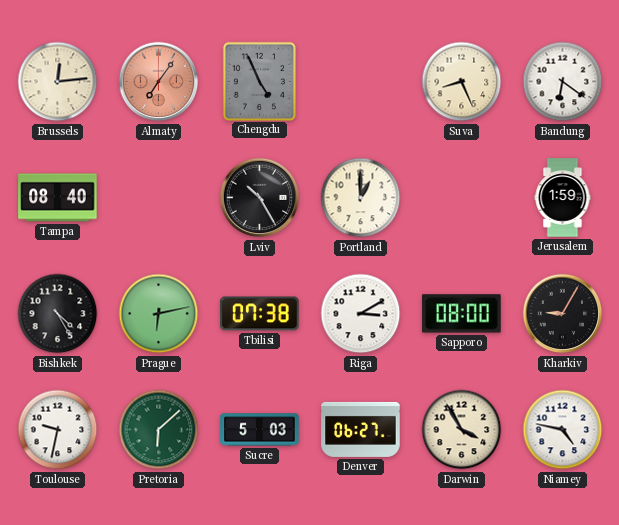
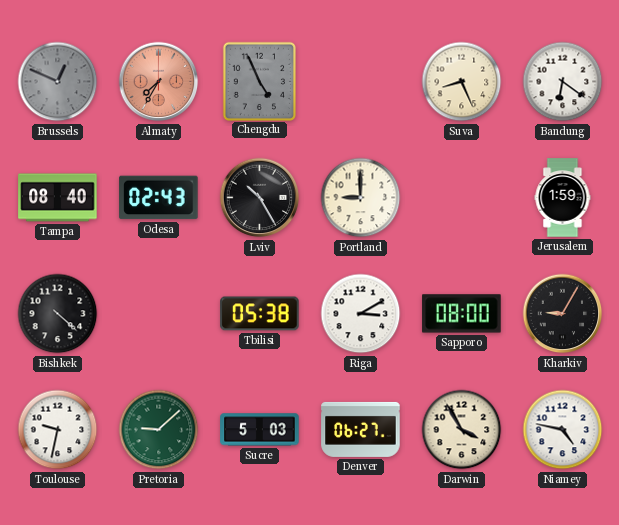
Brussels: 12:14 -> 12:49
Brussels dial: cream -> grey
Almaty: 7:06 -> 7:35
Odesa: none -> 02:43
Portland: 1:00 -> 9:00
Bishkek: 4:25 -> 4:22
Prague: 6:13 -> none
Tbilisi: 07:38 -> 05:38
Pretoria: 6:08 -> 9:08
